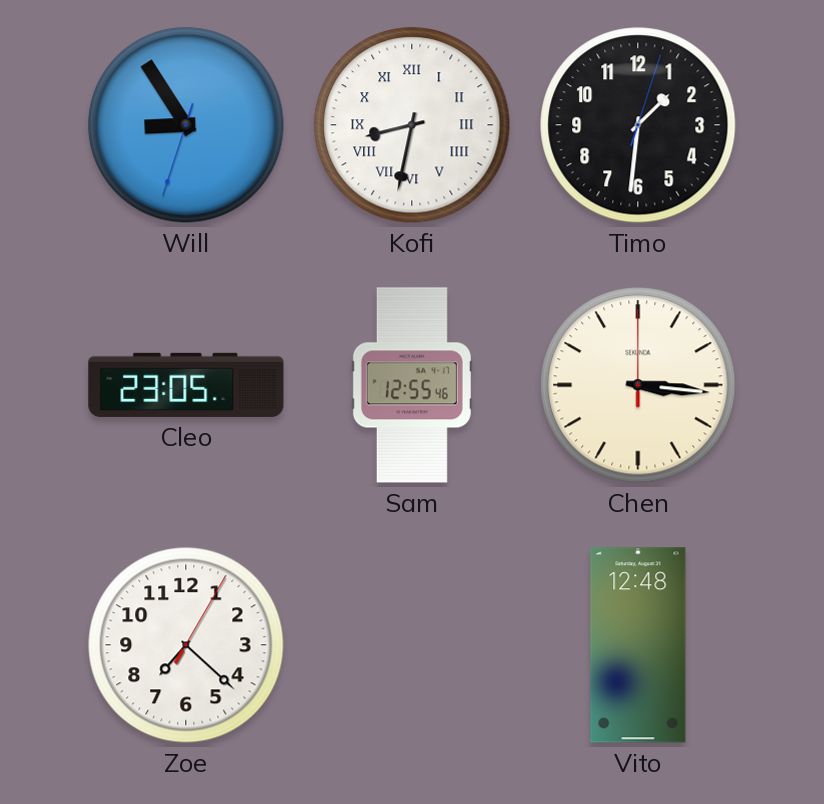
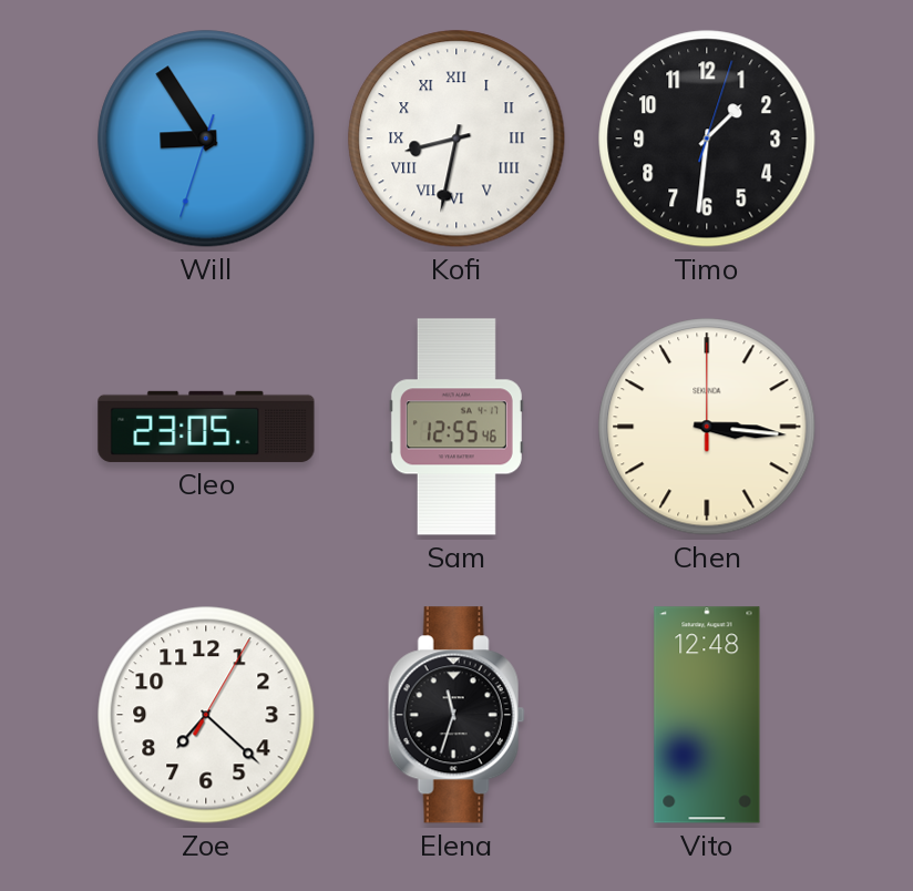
Elena: none -> 11:33
